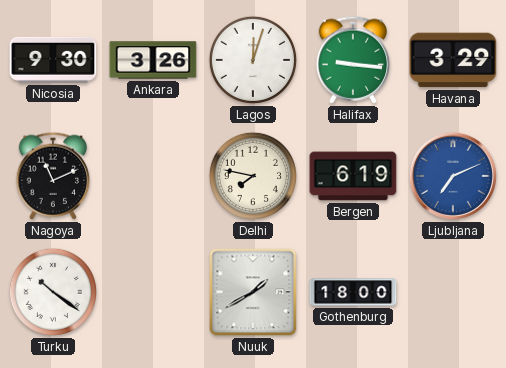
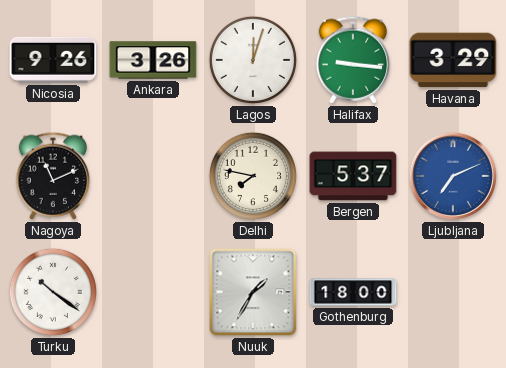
Nicosia: 9:30 -> 9:26
Bergen: 6:19 -> 5:37
Nuuk: 1:40 -> 1:35
